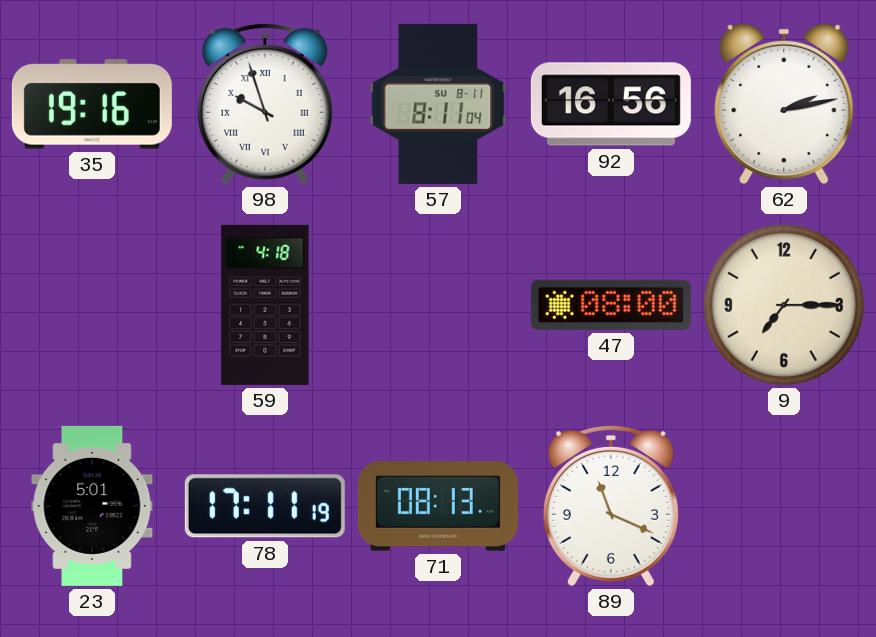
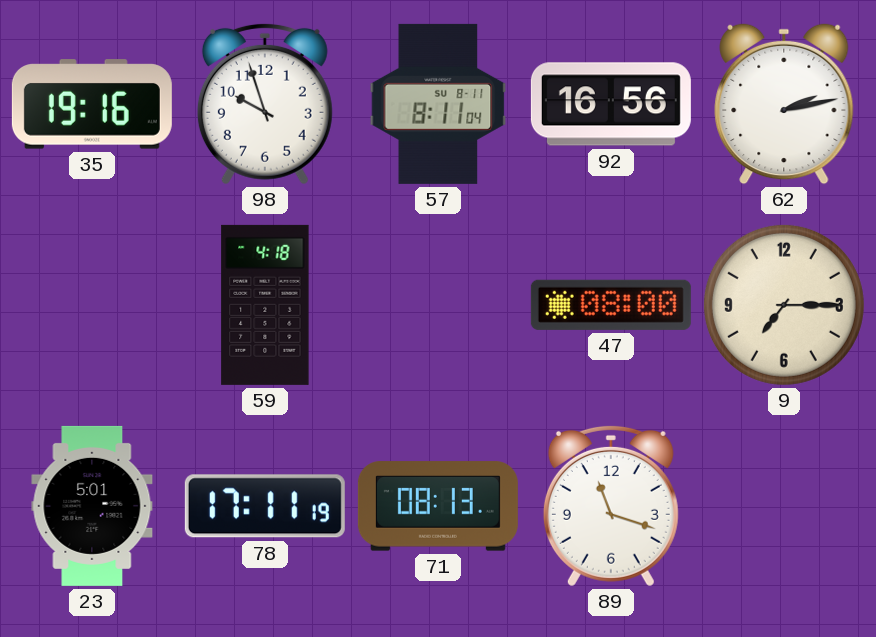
98 numerals: Roman -> Arabic
89: 11:19 -> 11:18
